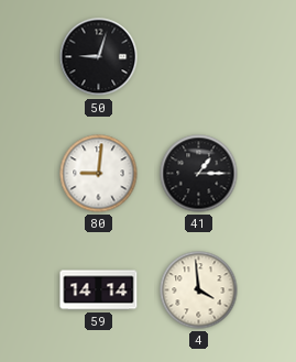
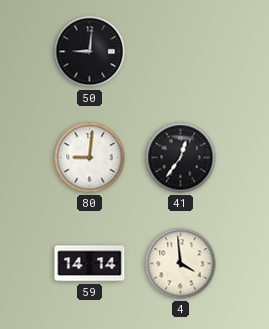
50: 9:03 -> 9:01
41: 1:15 -> 12:36
